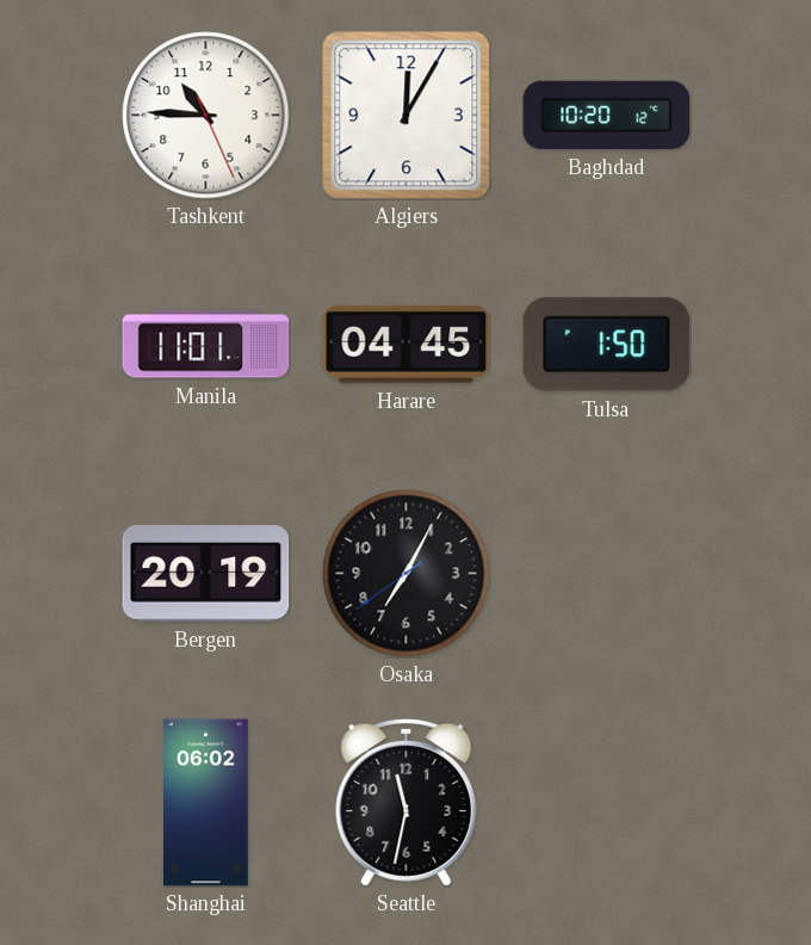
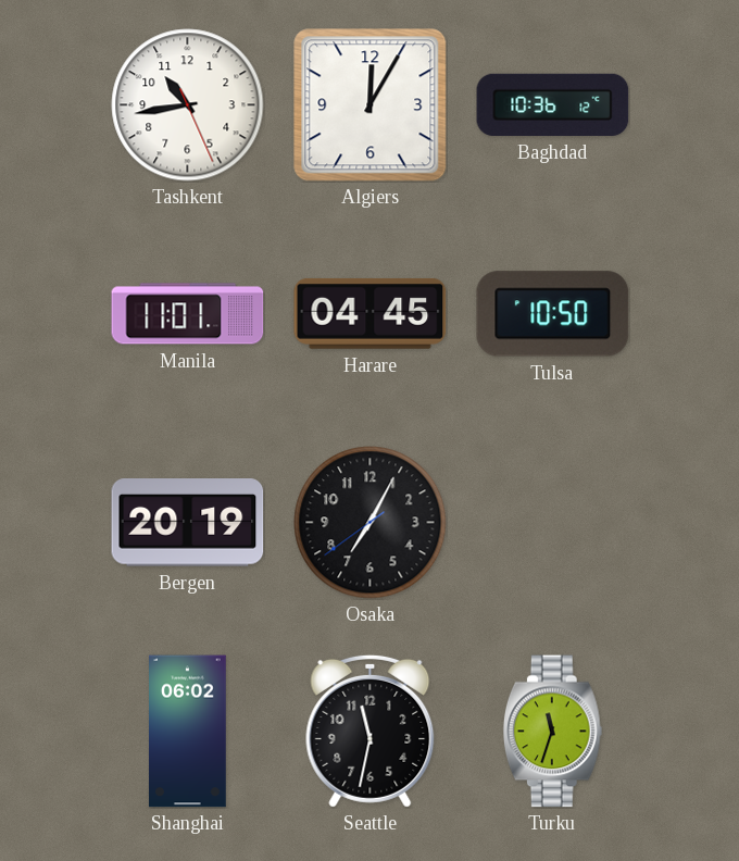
Tashkent: 10:45 -> 10:43
Baghdad: 10:20 -> 10:36
Tulsa: 1:50 -> 10:50
Turku: none -> 11:33
